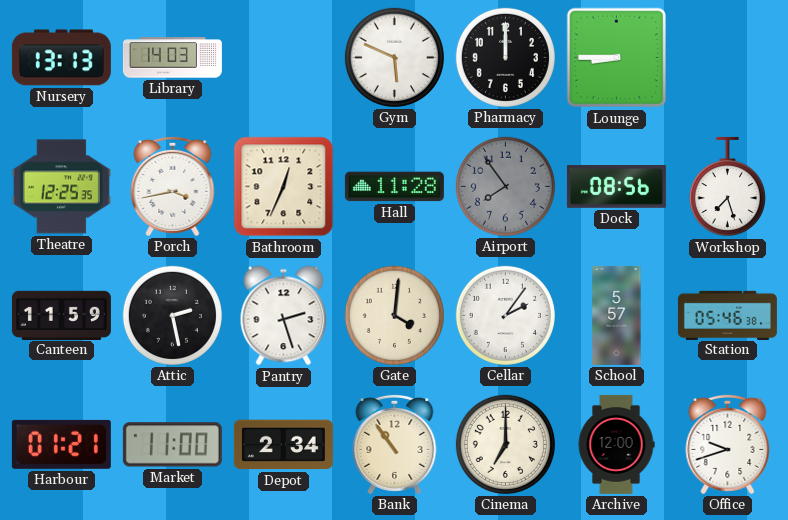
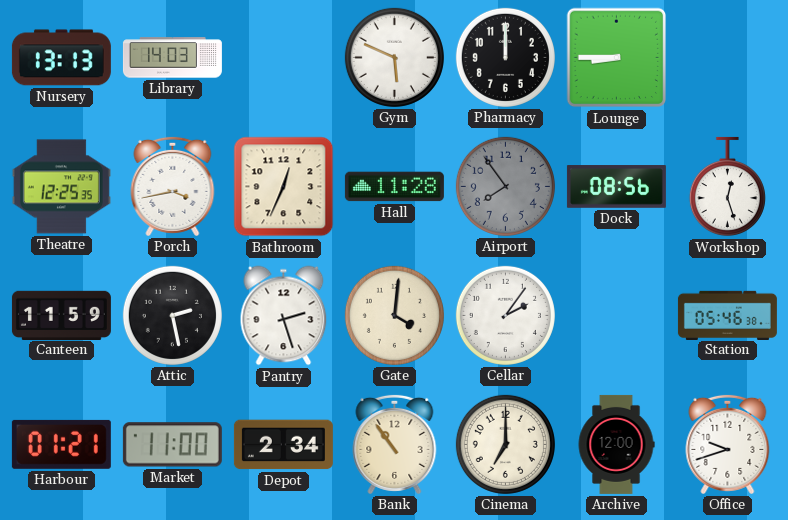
Workshop: 7:27 -> 12:27
School: 5:57 -> none
